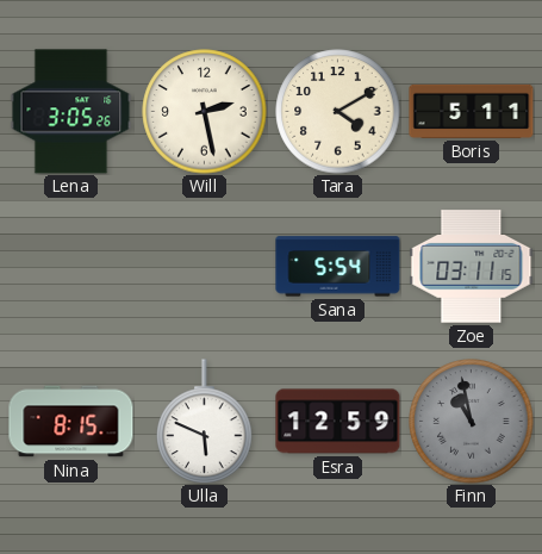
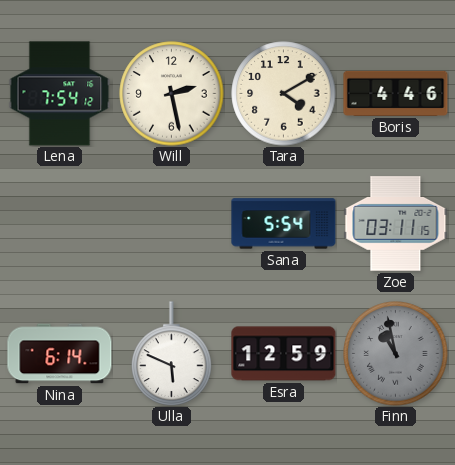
Lena: 3:05 -> 7:54
Boris: 5:11 -> 4:46
Nina: 8:15 -> 6:14
